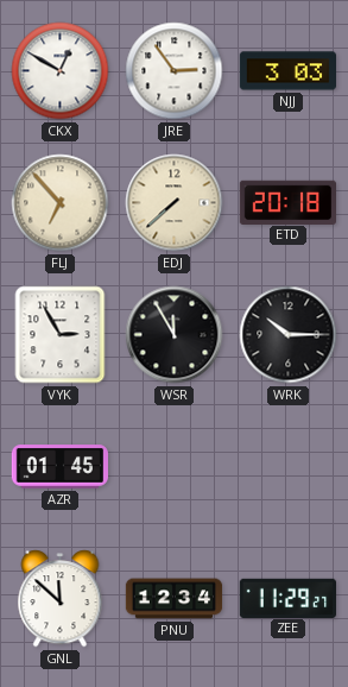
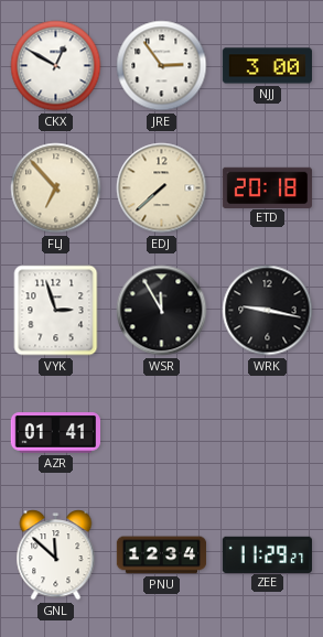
NJJ: 3:03 -> 3:00
VYK: 2:55 -> 2:57
WRK: 10:15 -> 9:17
AZR: 01:45 -> 01:41
